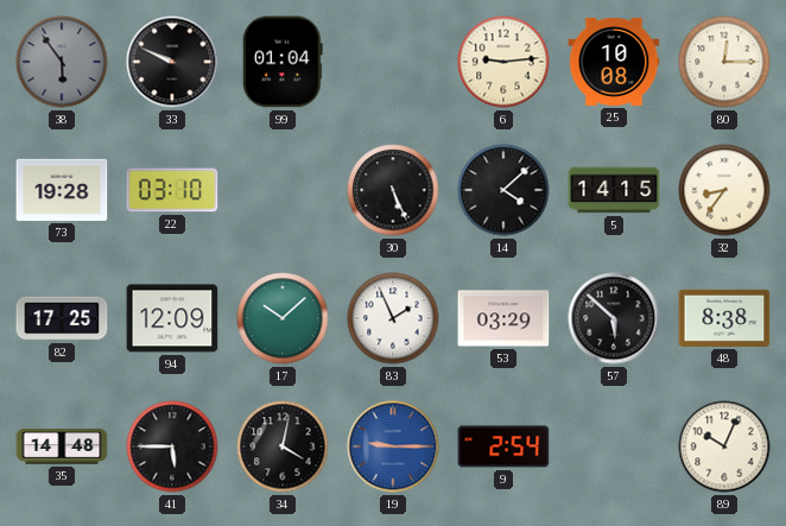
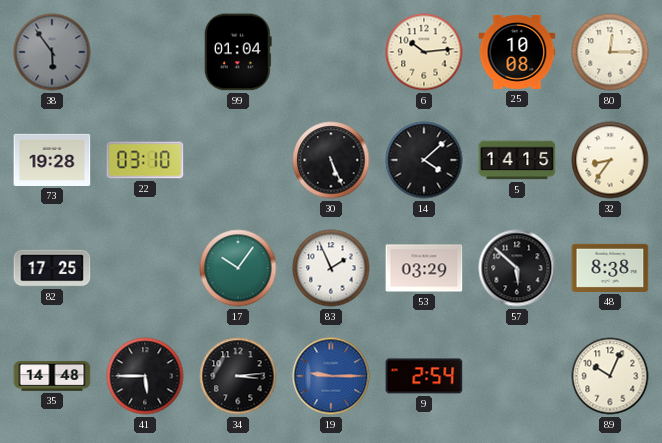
33: 9:49 -> none
6: 9:14 -> 10:14
94: 12:09 -> none
17: 10:08 -> 10:06
34: 4:02 -> 3:14
